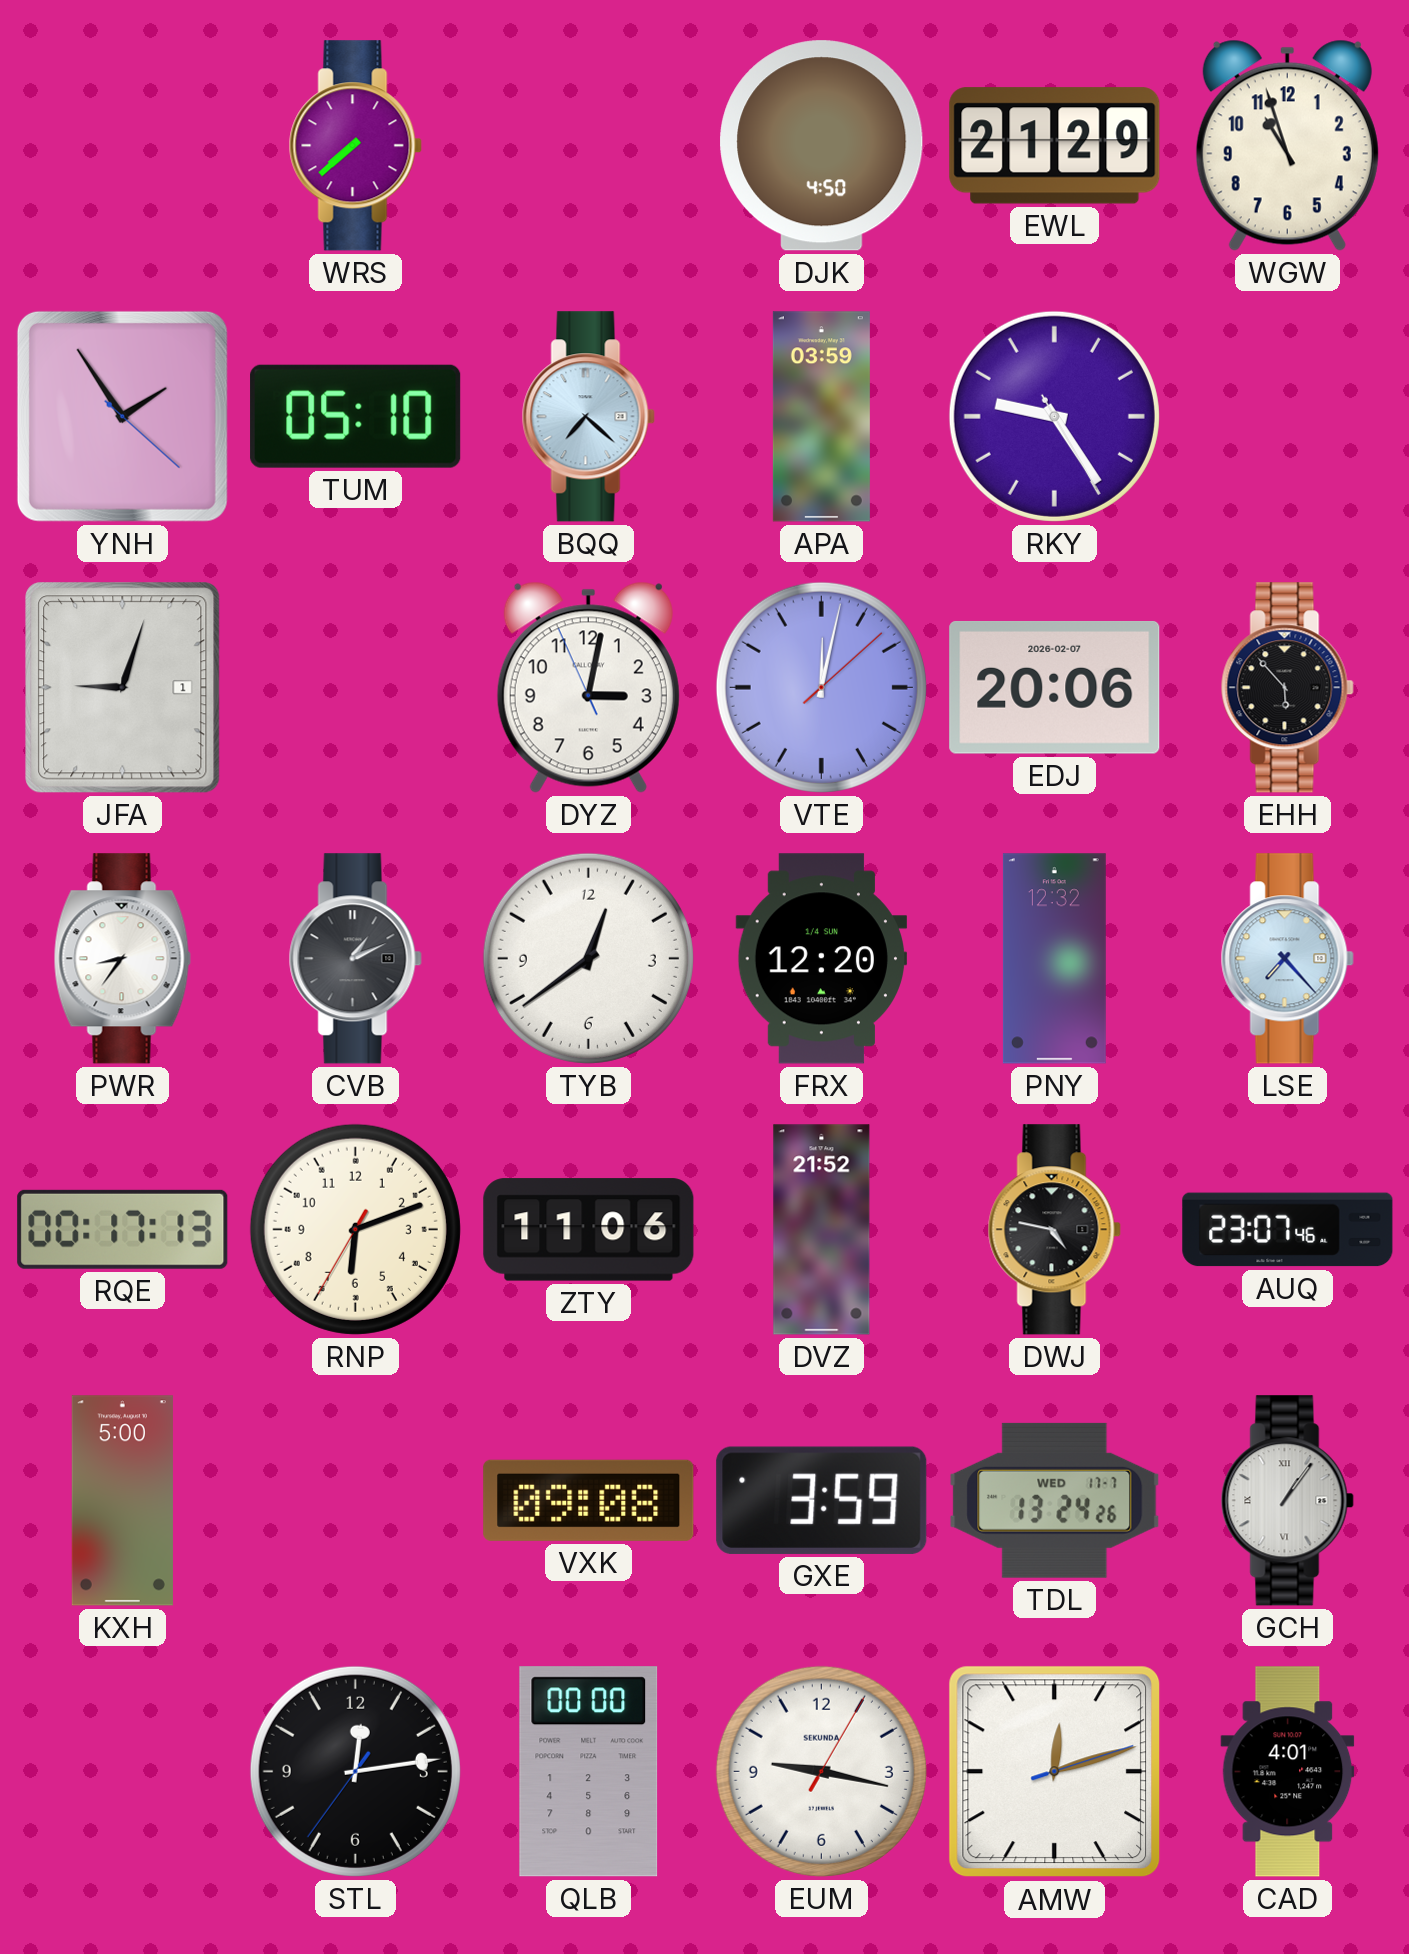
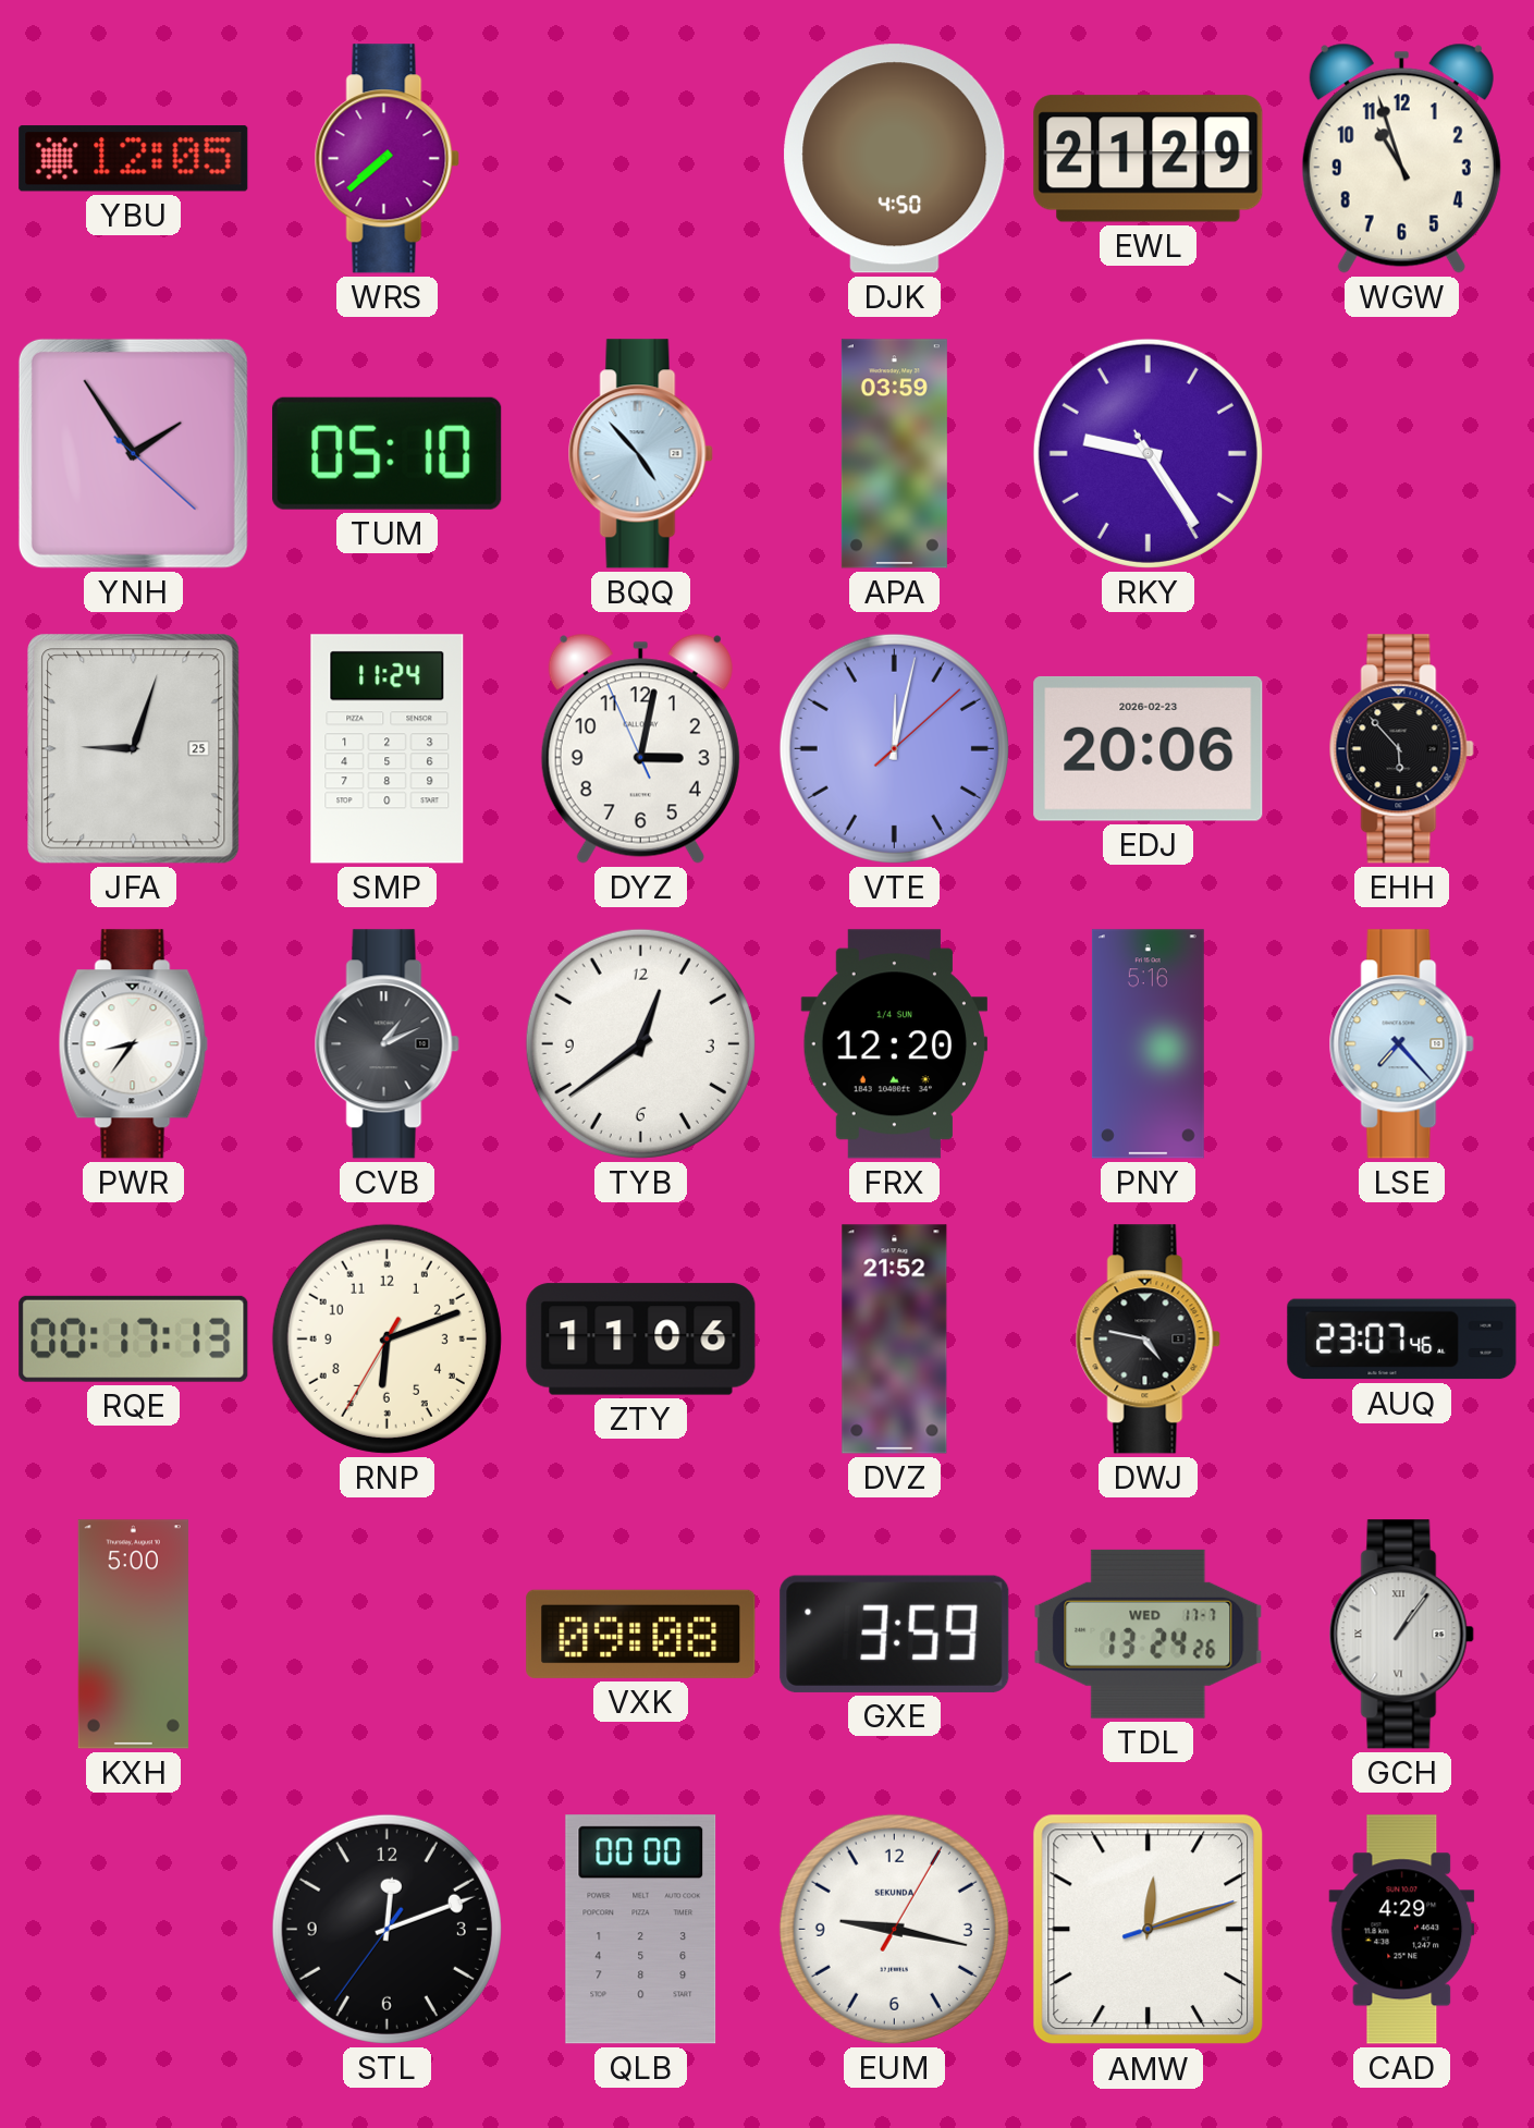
YBU: none -> 12:05
BQQ: 7:22 -> 4:53
JFA date: 1 -> 25
SMP: none -> 11:24
EDJ date: 2026-02-07 -> 2026-02-23
PNY: 12:32 -> 5:16
STL: 12:13 -> 12:11
CAD: 4:01 -> 4:29
